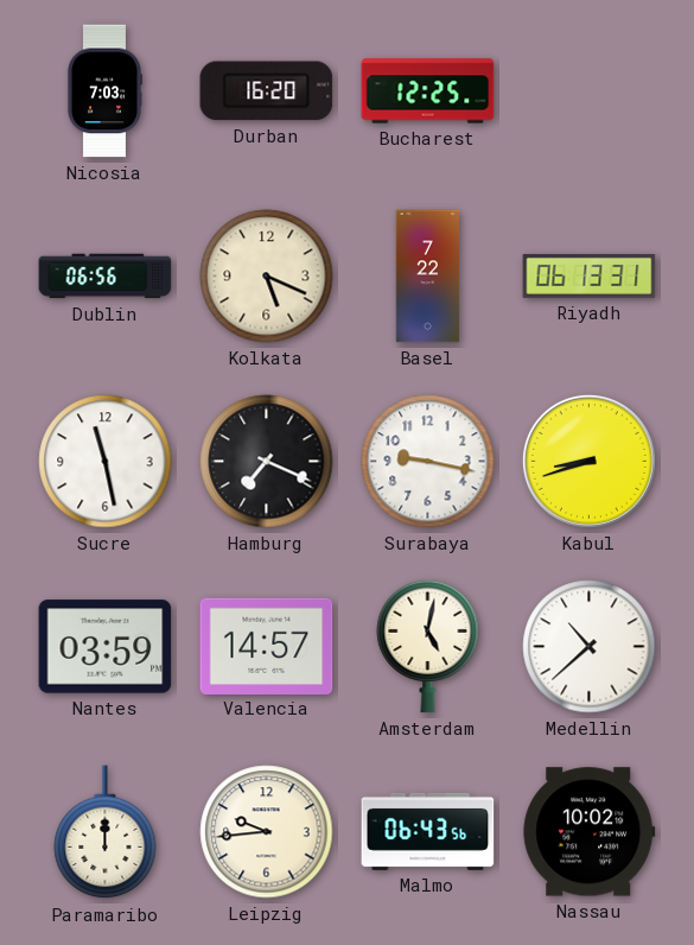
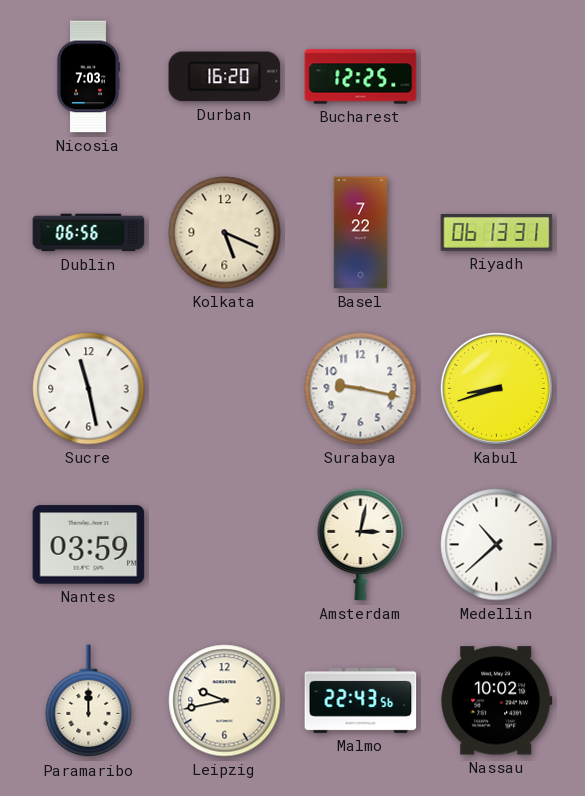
Hamburg: 7:19 -> none
Valencia: 14:57 -> none
Amsterdam: 5:02 -> 3:02
Leipzig: 9:44 -> 9:43
Malmo: 06:43 -> 22:43
